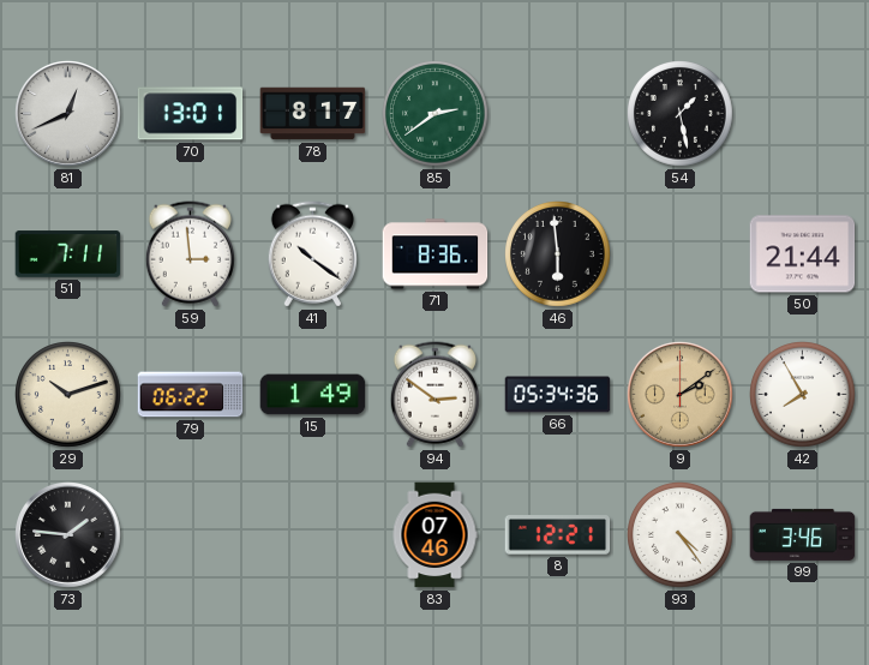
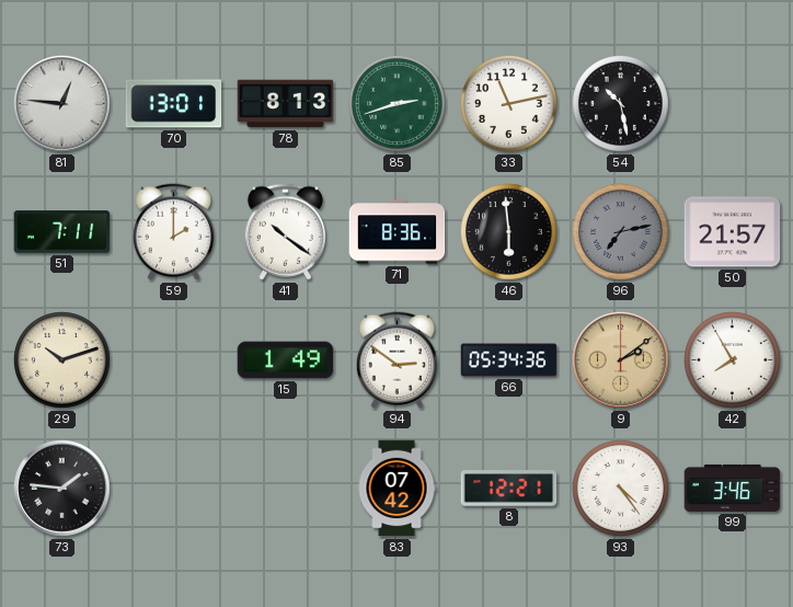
81: 12:41 -> 12:46
78: 8:17 -> 8:13
85: 2:39 -> 2:42
33: none -> 11:13
54: 1:28 -> 10:28
59: 2:59 -> 2:00
96: none -> 7:13
50: 21:44 -> 21:57
79: 06:22 -> none
83: 07:46 -> 07:42
